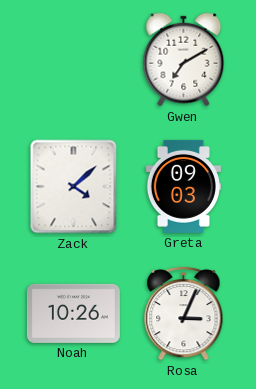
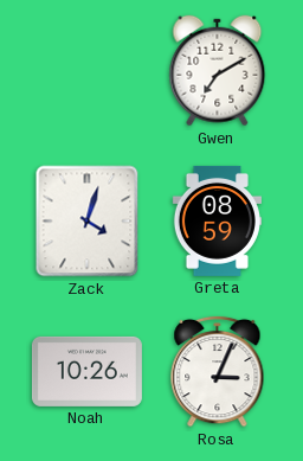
Zack: 4:08 -> 4:03
Greta: 09:03 -> 08:59
